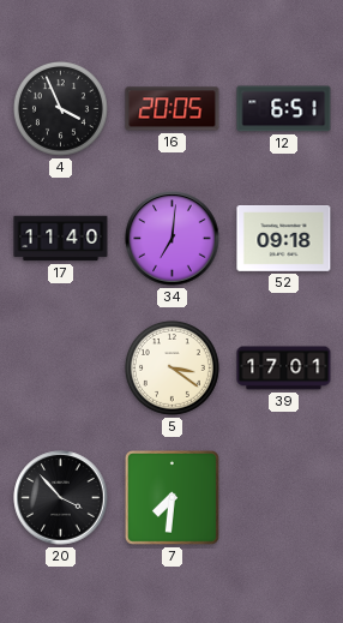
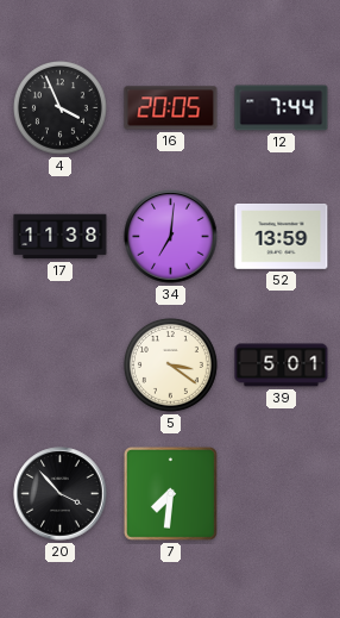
12: 6:51 -> 7:44
17: 11:40 -> 11:38
52: 09:18 -> 13:59
39: 17:01 -> 5:01
